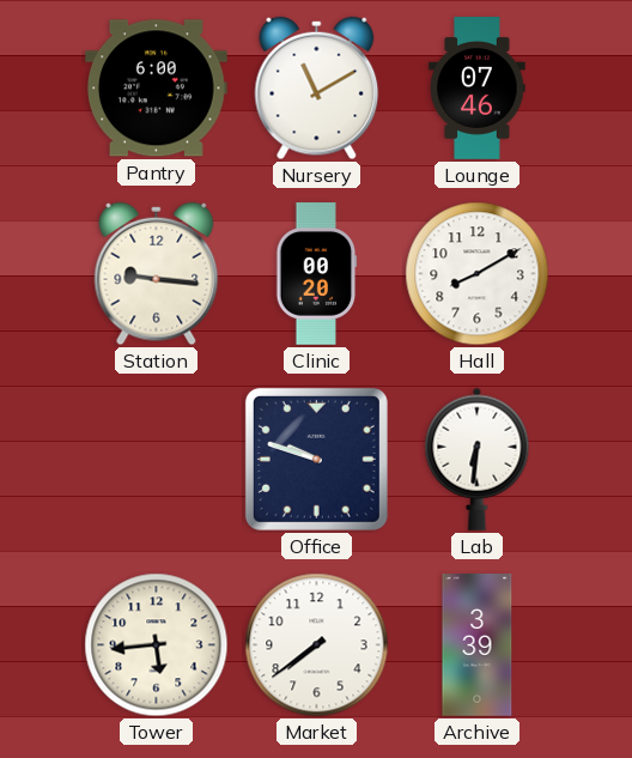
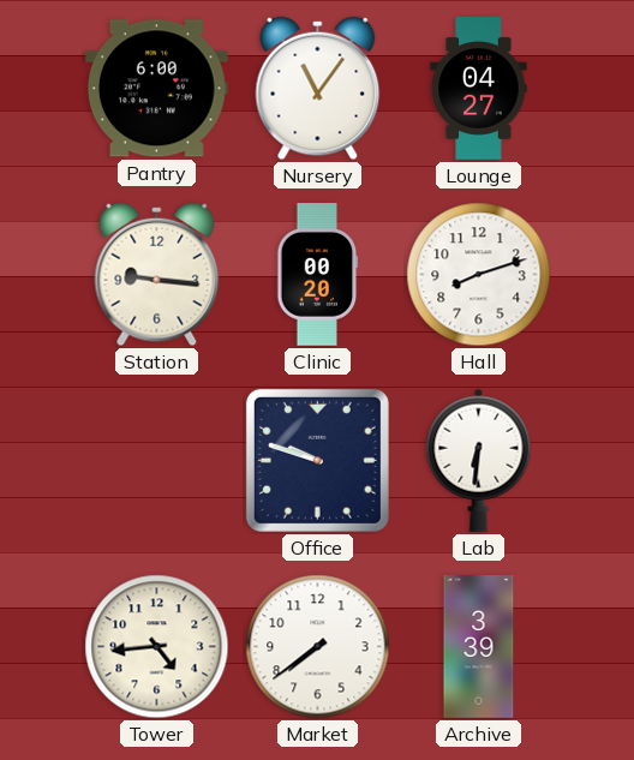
Nursery: 11:10 -> 11:06
Lounge: 07:46 -> 04:27
Hall: 8:10 -> 8:12
Tower: 5:44 -> 4:44
